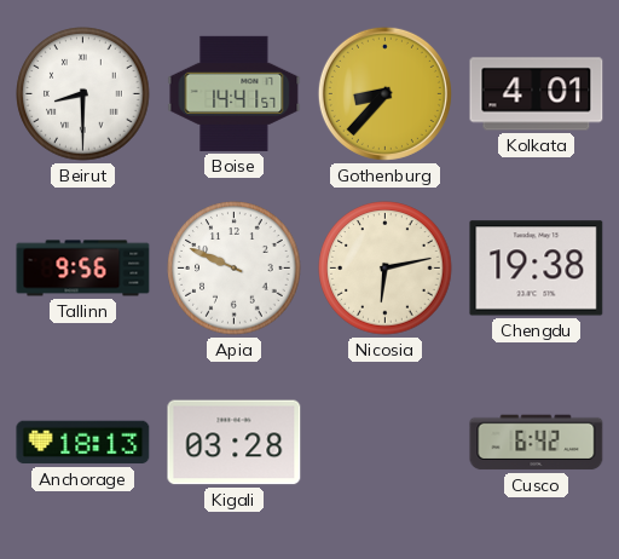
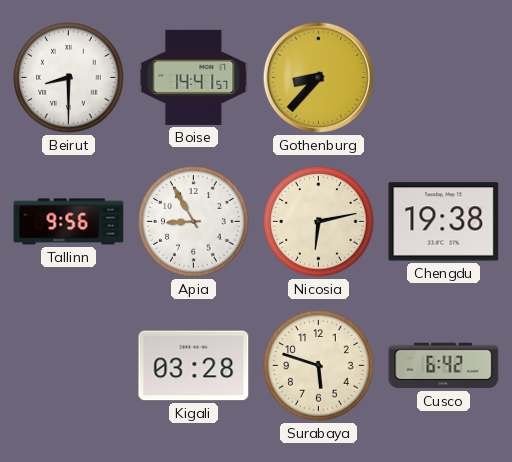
Kolkata: 4:01 -> none
Apia: 9:49 -> 8:55
Anchorage: 18:13 -> none
Surabaya: none -> 5:48
